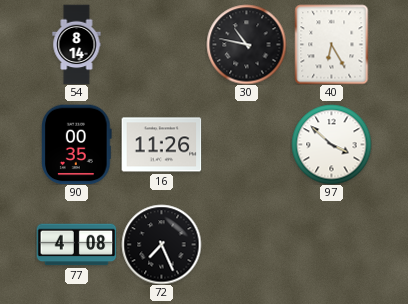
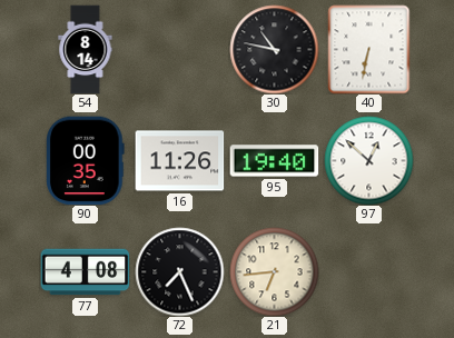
40: 6:25 -> 6:32
95: none -> 19:40
97: 3:52 -> 12:52
21: none -> 6:44
